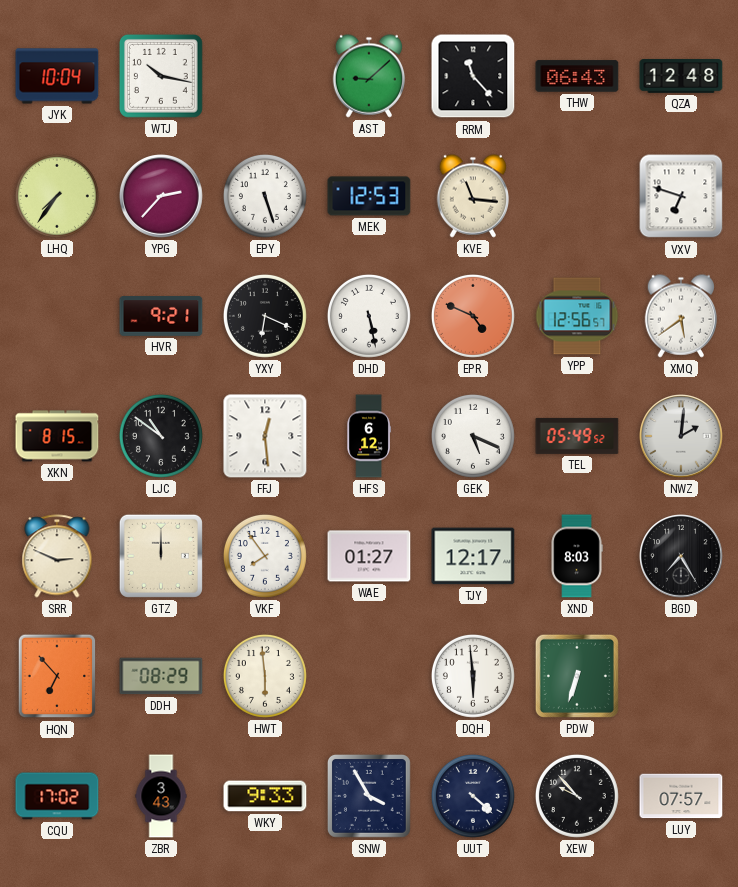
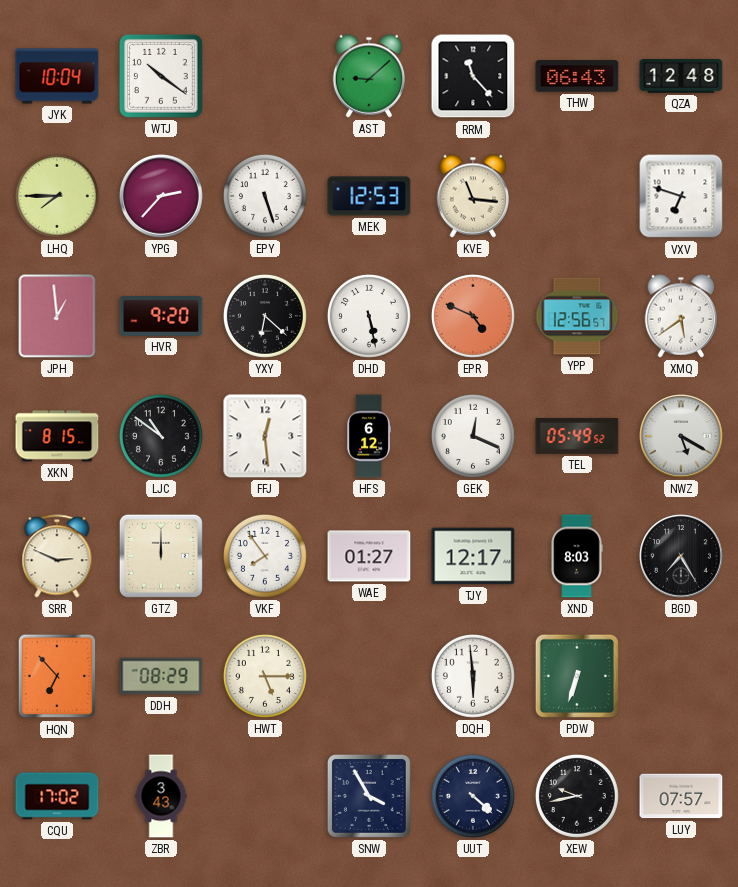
WTJ: 10:17 -> 10:21
LHQ: 7:36 -> 7:45
JPH: none -> 12:59
HVR: 9:21 -> 9:20
YXY: 6:19 -> 6:22
GEK: 5:19 -> 12:19
NWZ: 2:01 -> 5:20
HWT: 5:59 -> 5:15
WKY: 9:33 -> none
XEW: 9:53 -> 9:43
